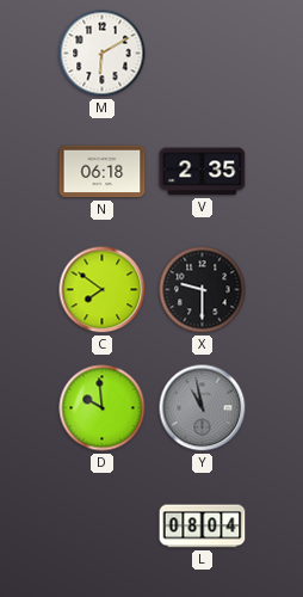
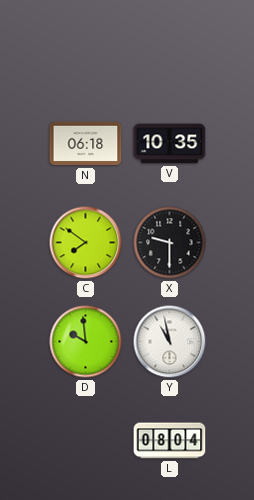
M: 6:10 -> none
V: 2:35 -> 10:35
Y dial: grey -> white
